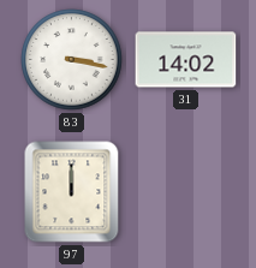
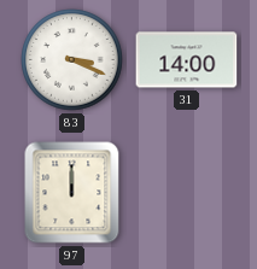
83: 3:17 -> 3:19
31: 14:02 -> 14:00
